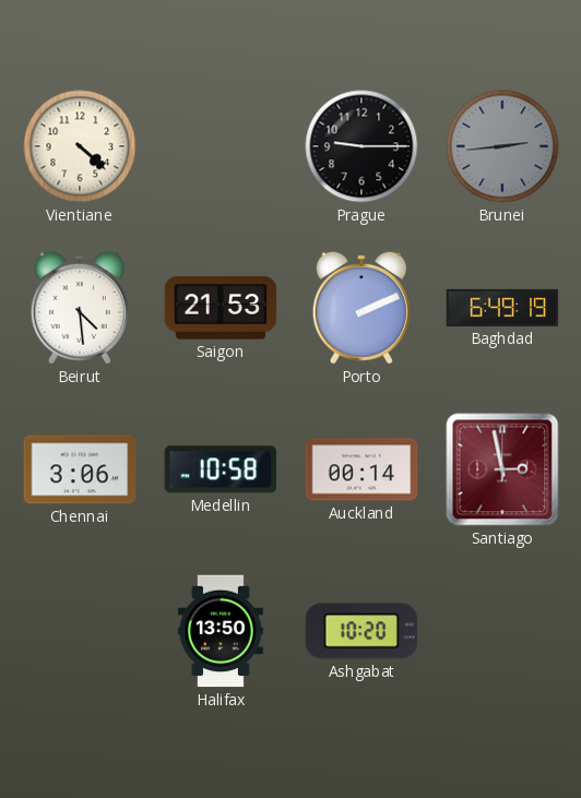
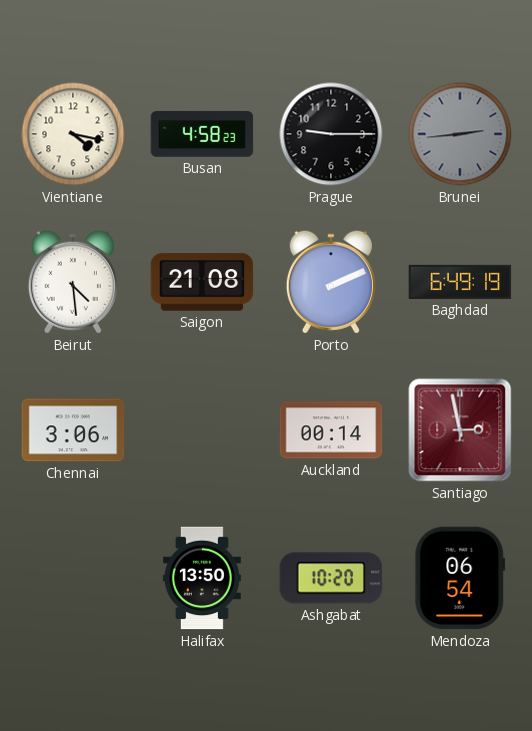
Vientiane: 4:22 -> 4:17
Busan: none -> 4:58
Saigon: 21:53 -> 21:08
Medellin: 10:58 -> none
Mendoza: none -> 06:54
